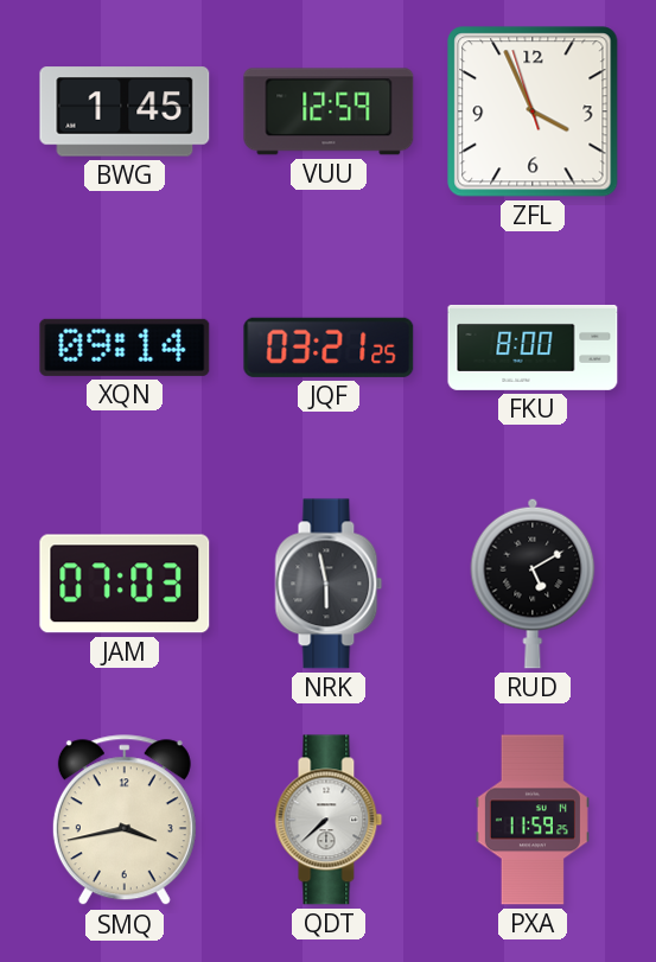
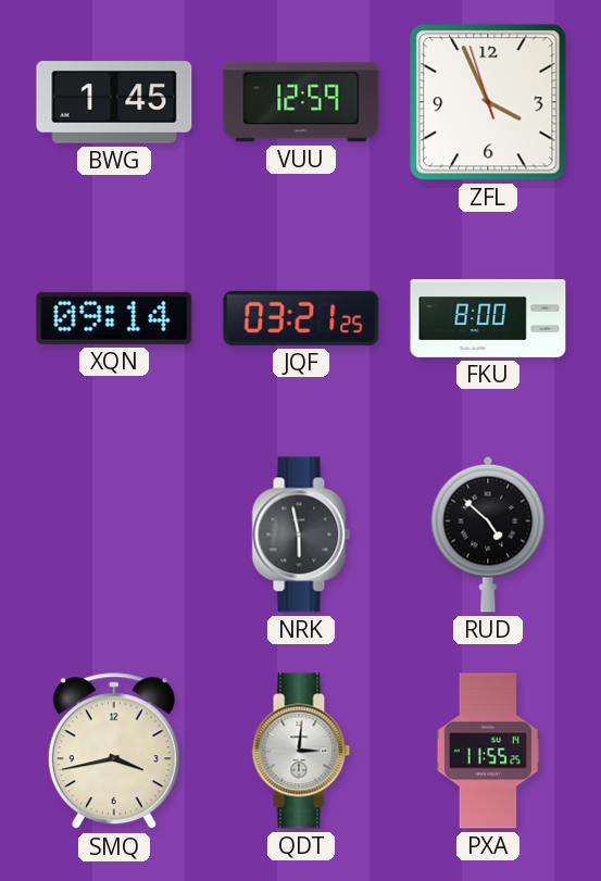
JAM: 07:03 -> none
RUD: 5:10 -> 4:52
QDT: 7:38 -> 3:01
PXA: 11:59 -> 11:55
